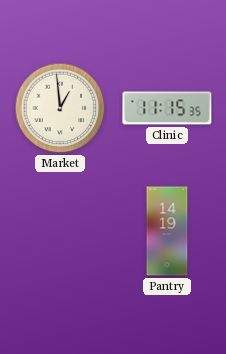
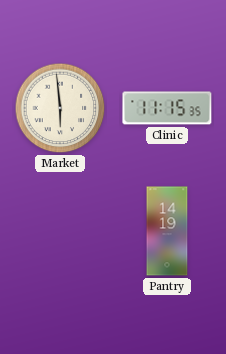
Market: 12:59 -> 5:59
